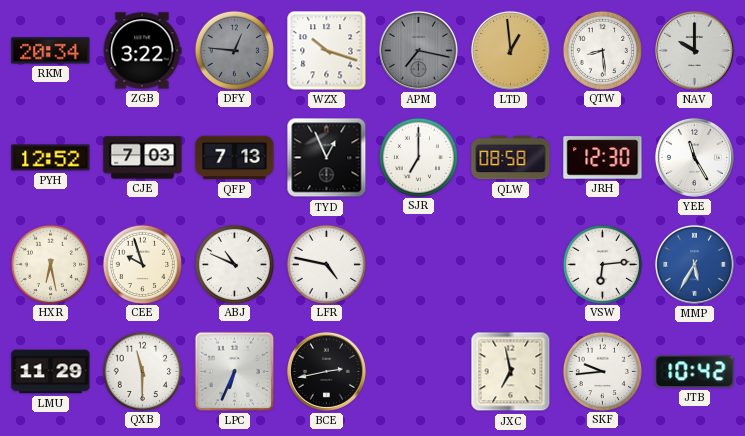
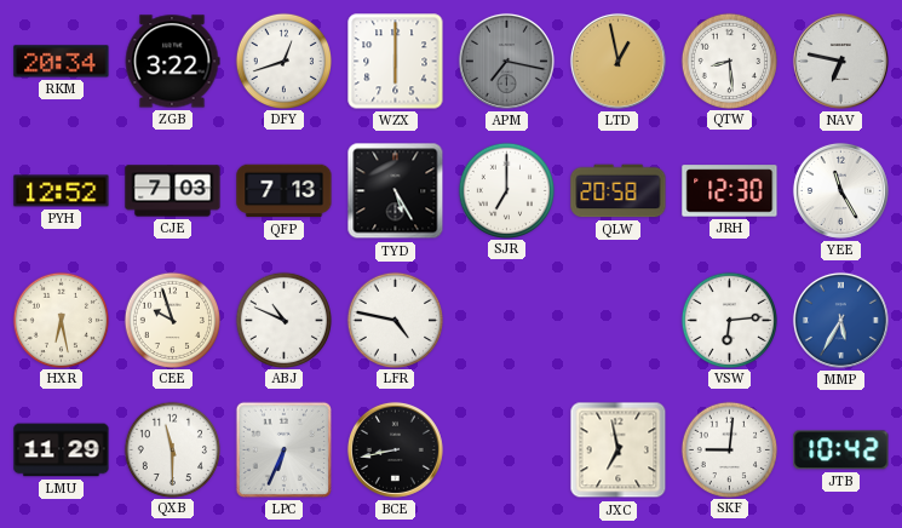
DFY: 12:46 -> 12:42
DFY dial: grey -> white
WZX: 10:18 -> 6:00
LTD: 12:59 -> 12:58
NAV: 10:00 -> 6:47
TYD: 12:56 -> 5:25
QLW: 08:58 -> 20:58
BCE: 2:43 -> 8:43
SKF: 9:44 -> 9:01
